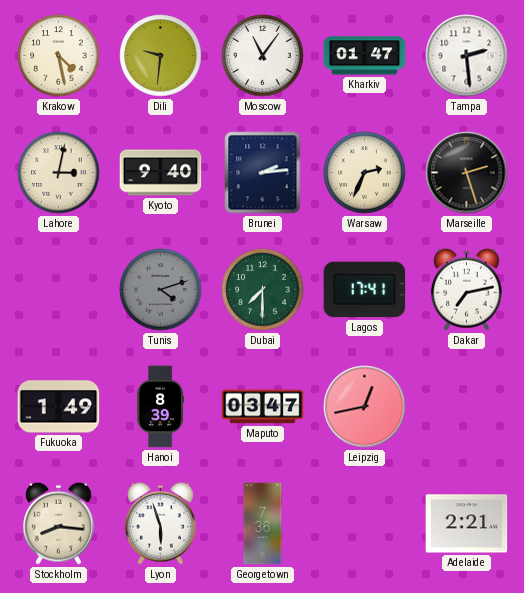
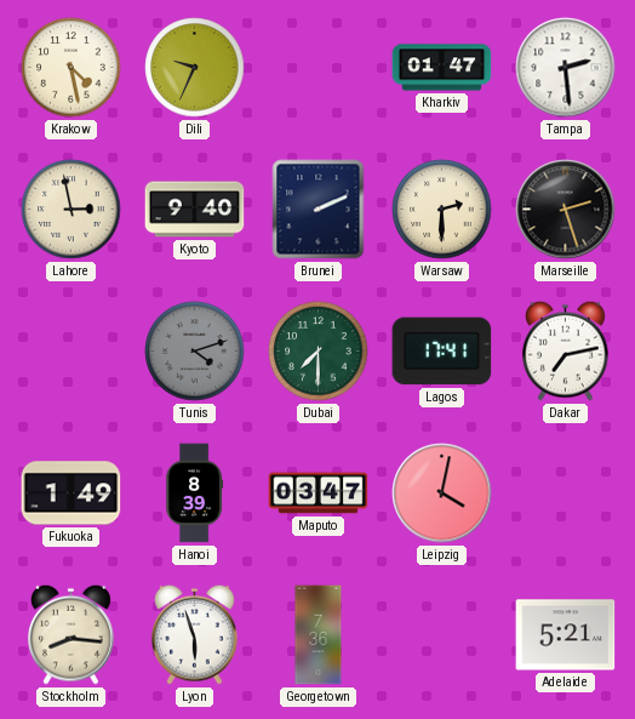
Dili: 9:31 -> 9:34
Moscow: 11:06 -> none
Lahore: 3:02 -> 2:58
Brunei: 2:14 -> 2:11
Warsaw: 2:34 -> 2:30
Leipzig: 12:43 -> 4:02
Adelaide: 2:21 -> 5:21
